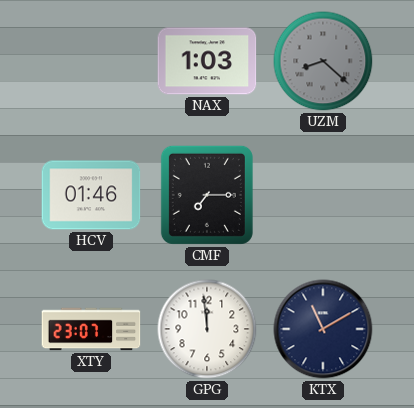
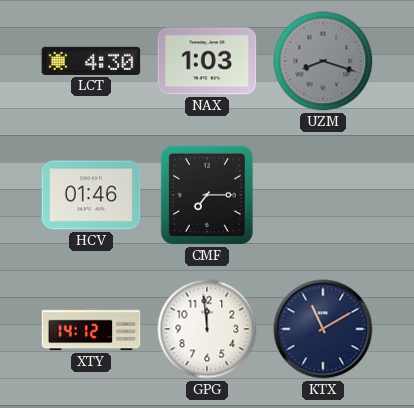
LCT: none -> 4:30
UZM: 8:22 -> 8:18
XTY: 23:07 -> 14:12
